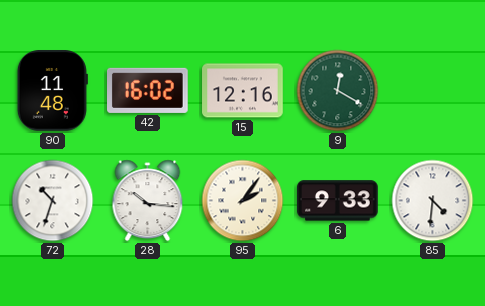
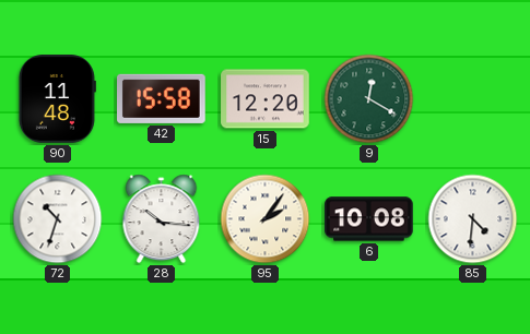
42: 16:02 -> 15:58
15: 12:16 -> 12:20
6: 9:33 -> 10:08
